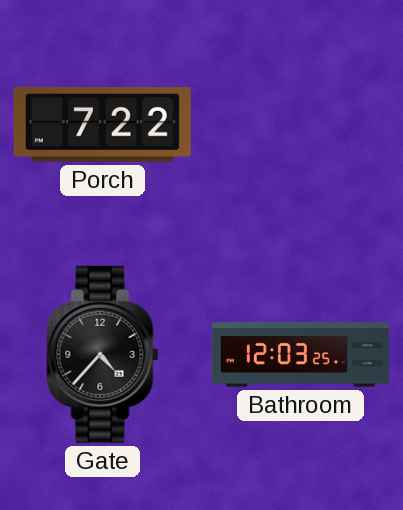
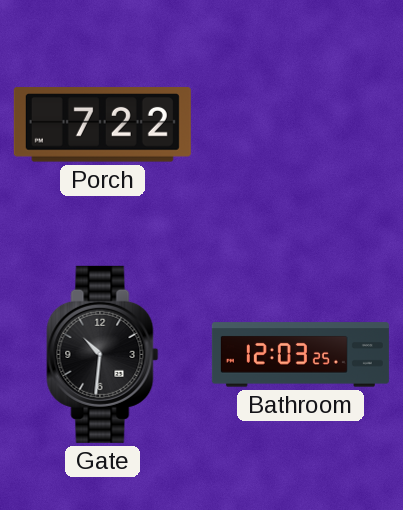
Gate: 4:37 -> 10:31
